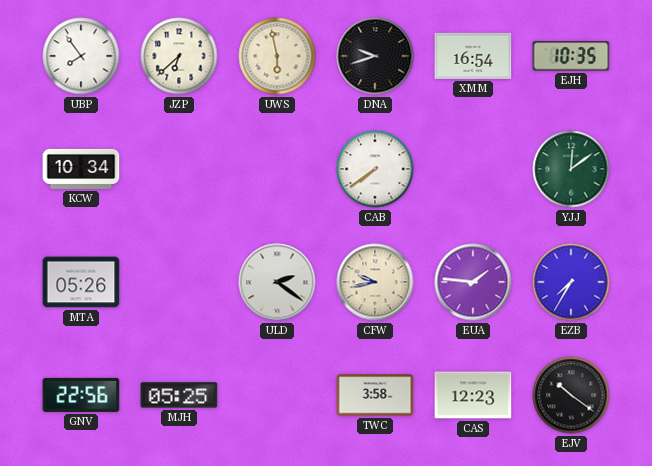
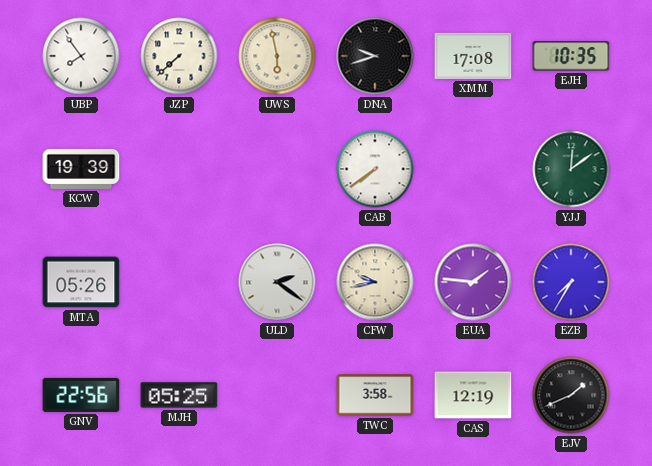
JZP: 6:38 -> 7:38
XMM: 16:54 -> 17:08
KCW: 10:34 -> 19:39
CAS: 12:23 -> 12:19
EJV: 10:21 -> 1:41
